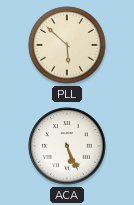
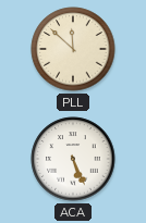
PLL: 5:52 -> 11:52
